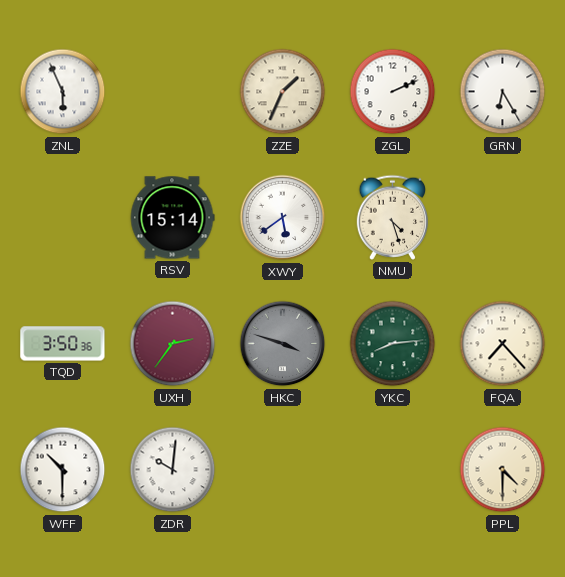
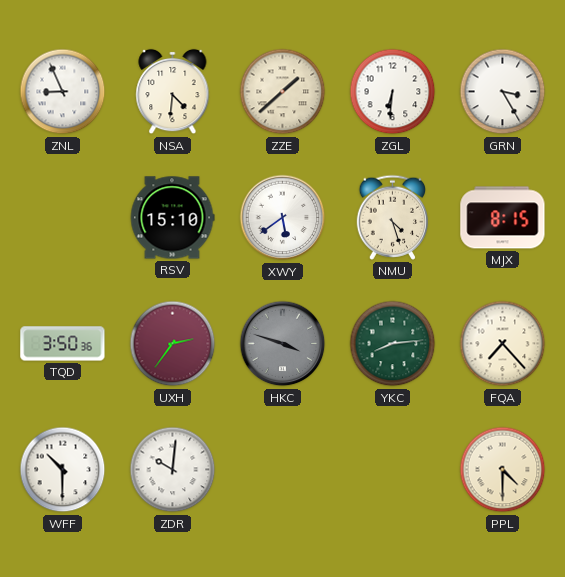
ZNL: 5:56 -> 8:56
NSA: none -> 4:31
ZZE: 1:34 -> 1:38
ZGL: 2:11 -> 6:31
GRN: 6:25 -> 3:25
RSV: 15:14 -> 15:10
MJX: none -> 8:15
